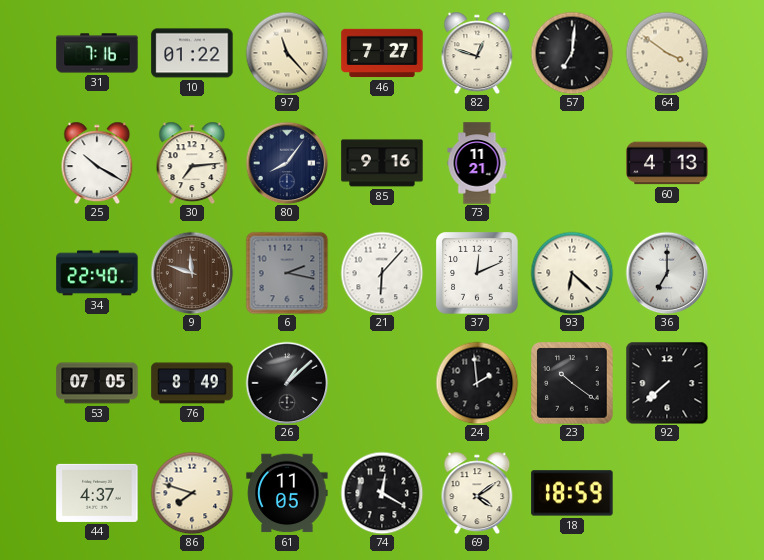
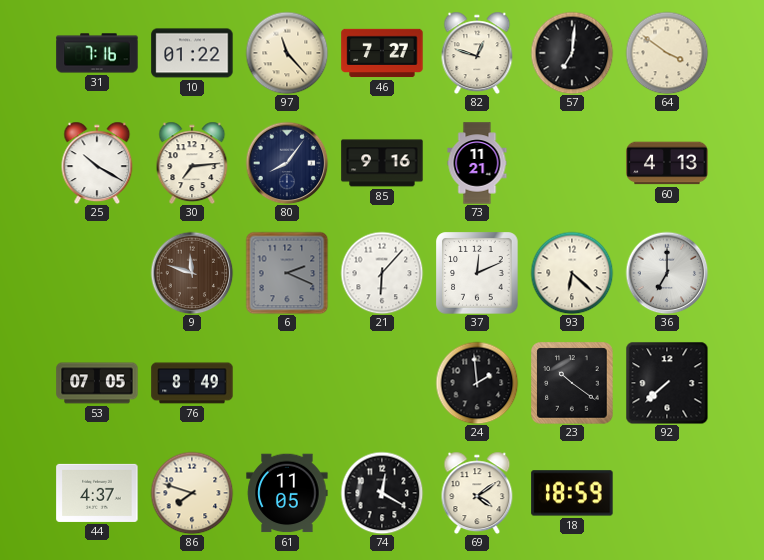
34: 22:40 -> none
6: 2:17 -> 2:19
26: 1:08 -> none
